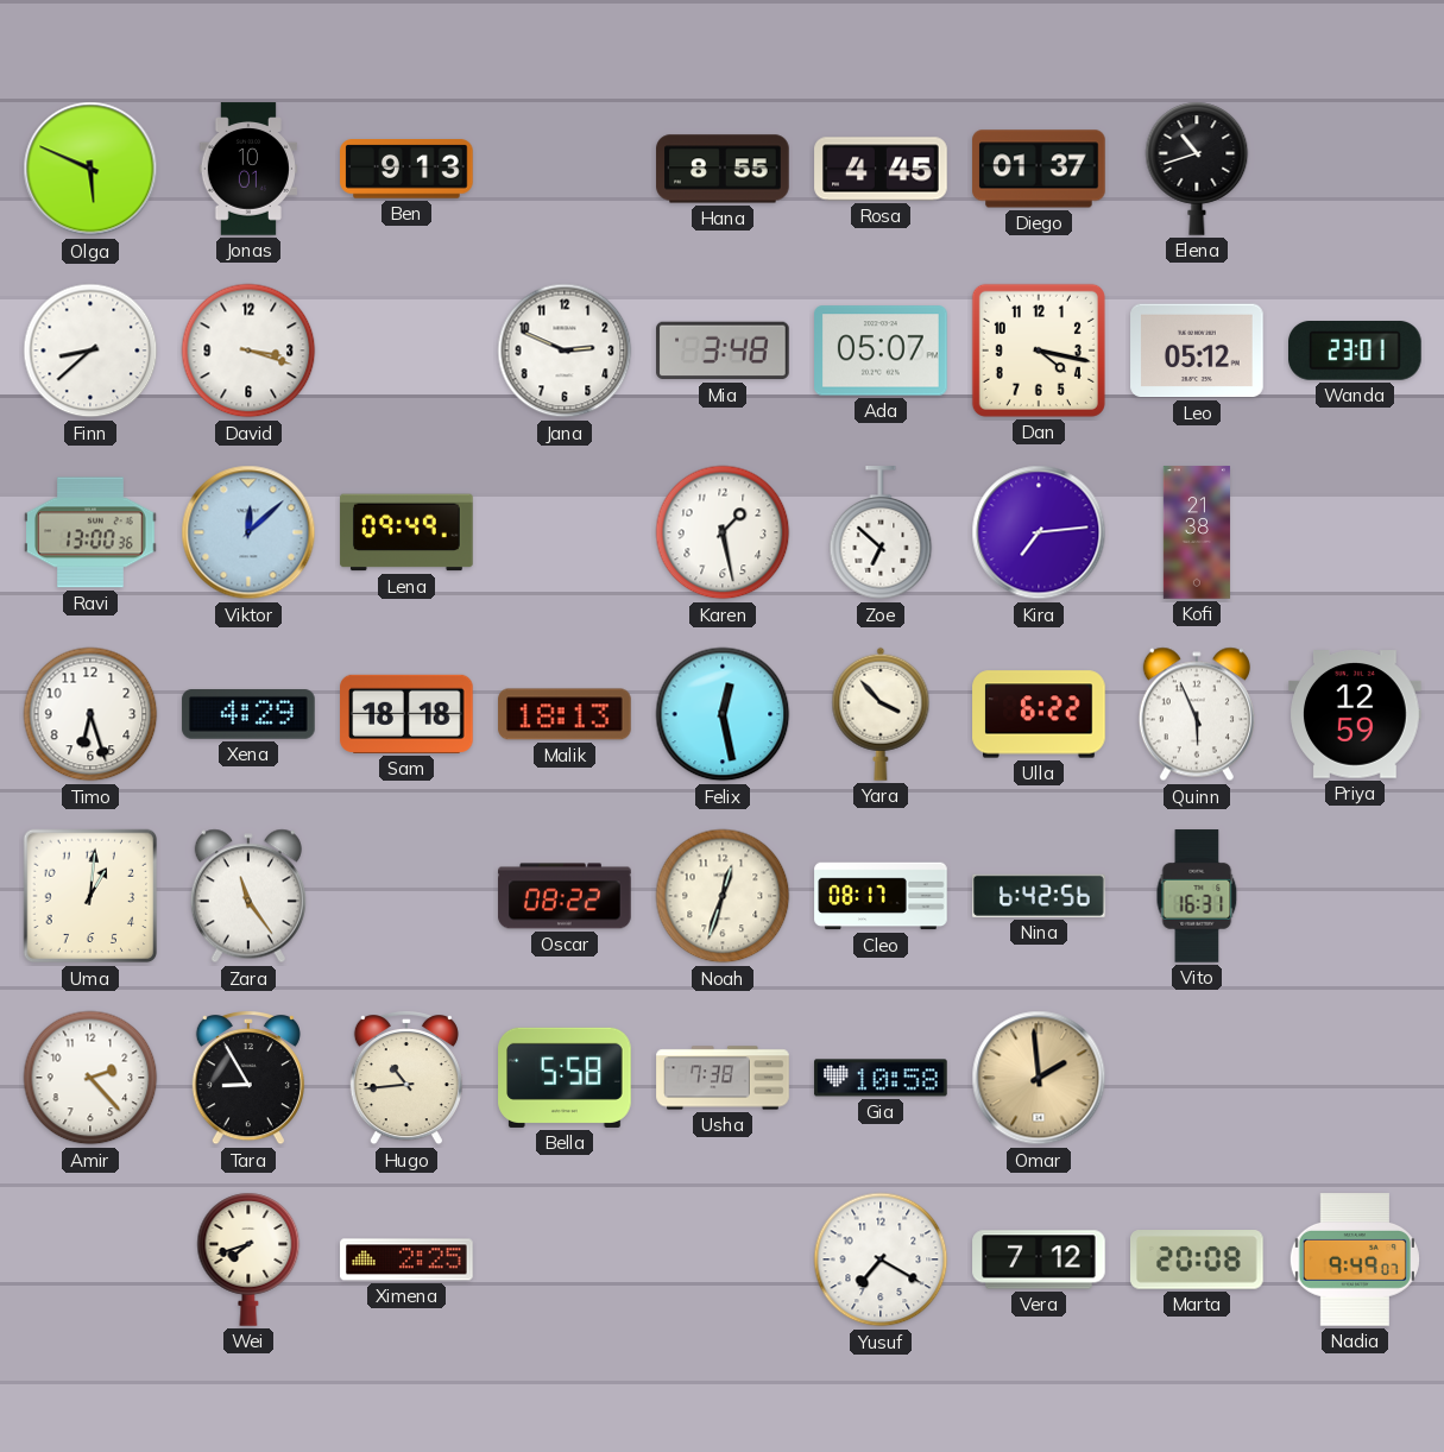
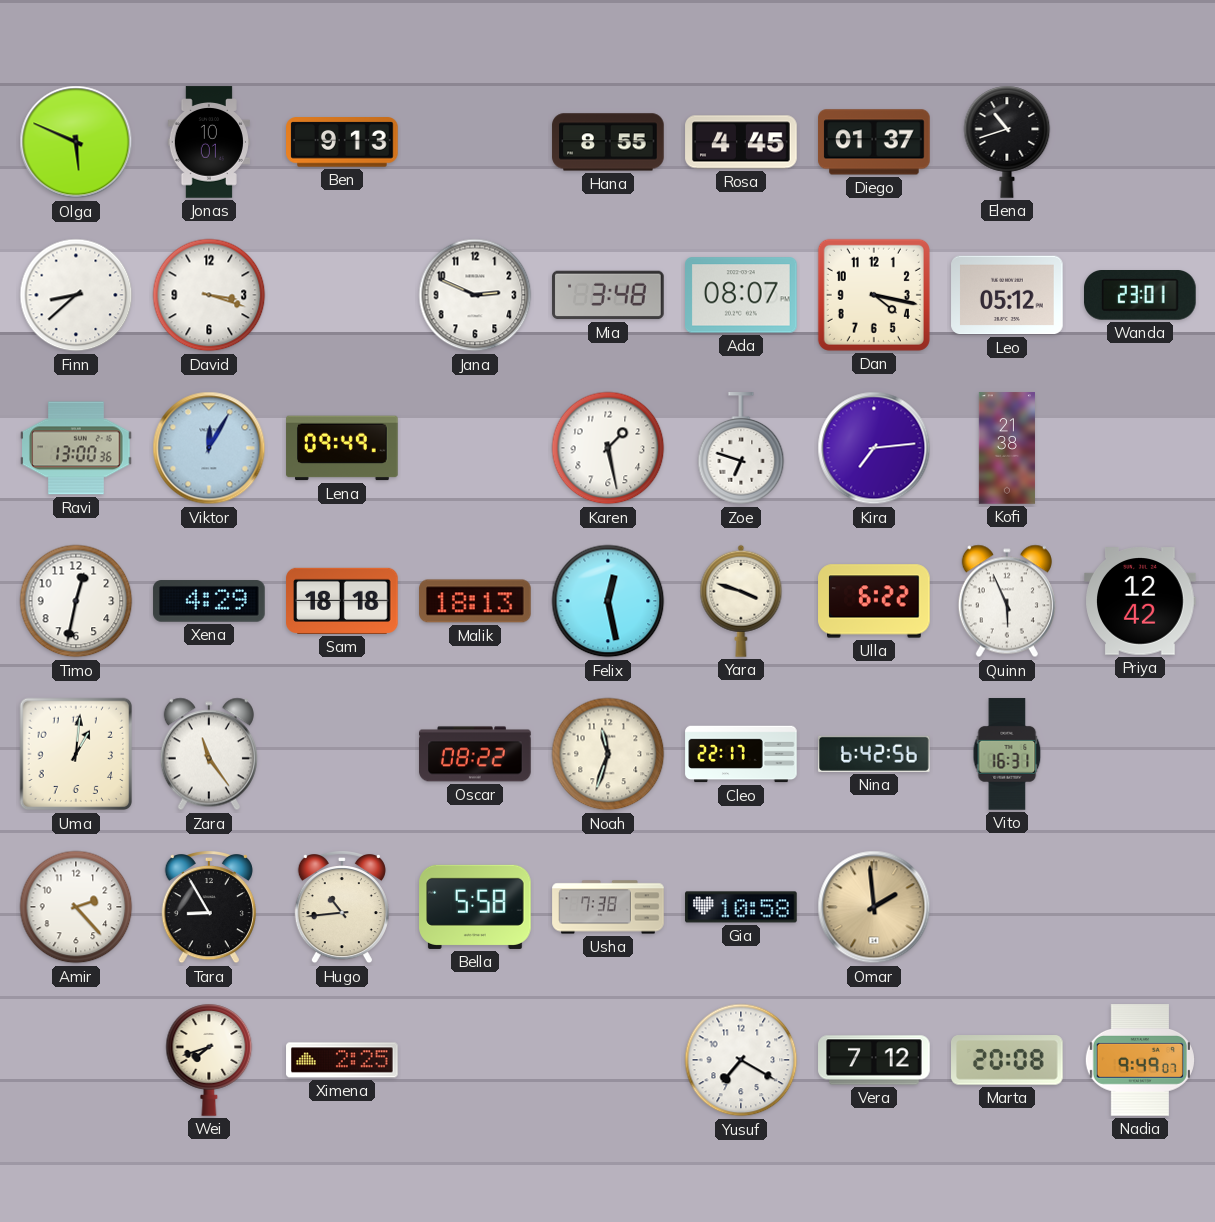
Ada: 05:07 -> 08:07
Viktor: 12:08 -> 12:05
Zoe: 6:52 -> 6:48
Timo: 6:27 -> 12:32
Yara: 3:53 -> 3:48
Priya: 12:59 -> 12:42
Noah: 12:33 -> 11:33
Cleo: 08:17 -> 22:17
